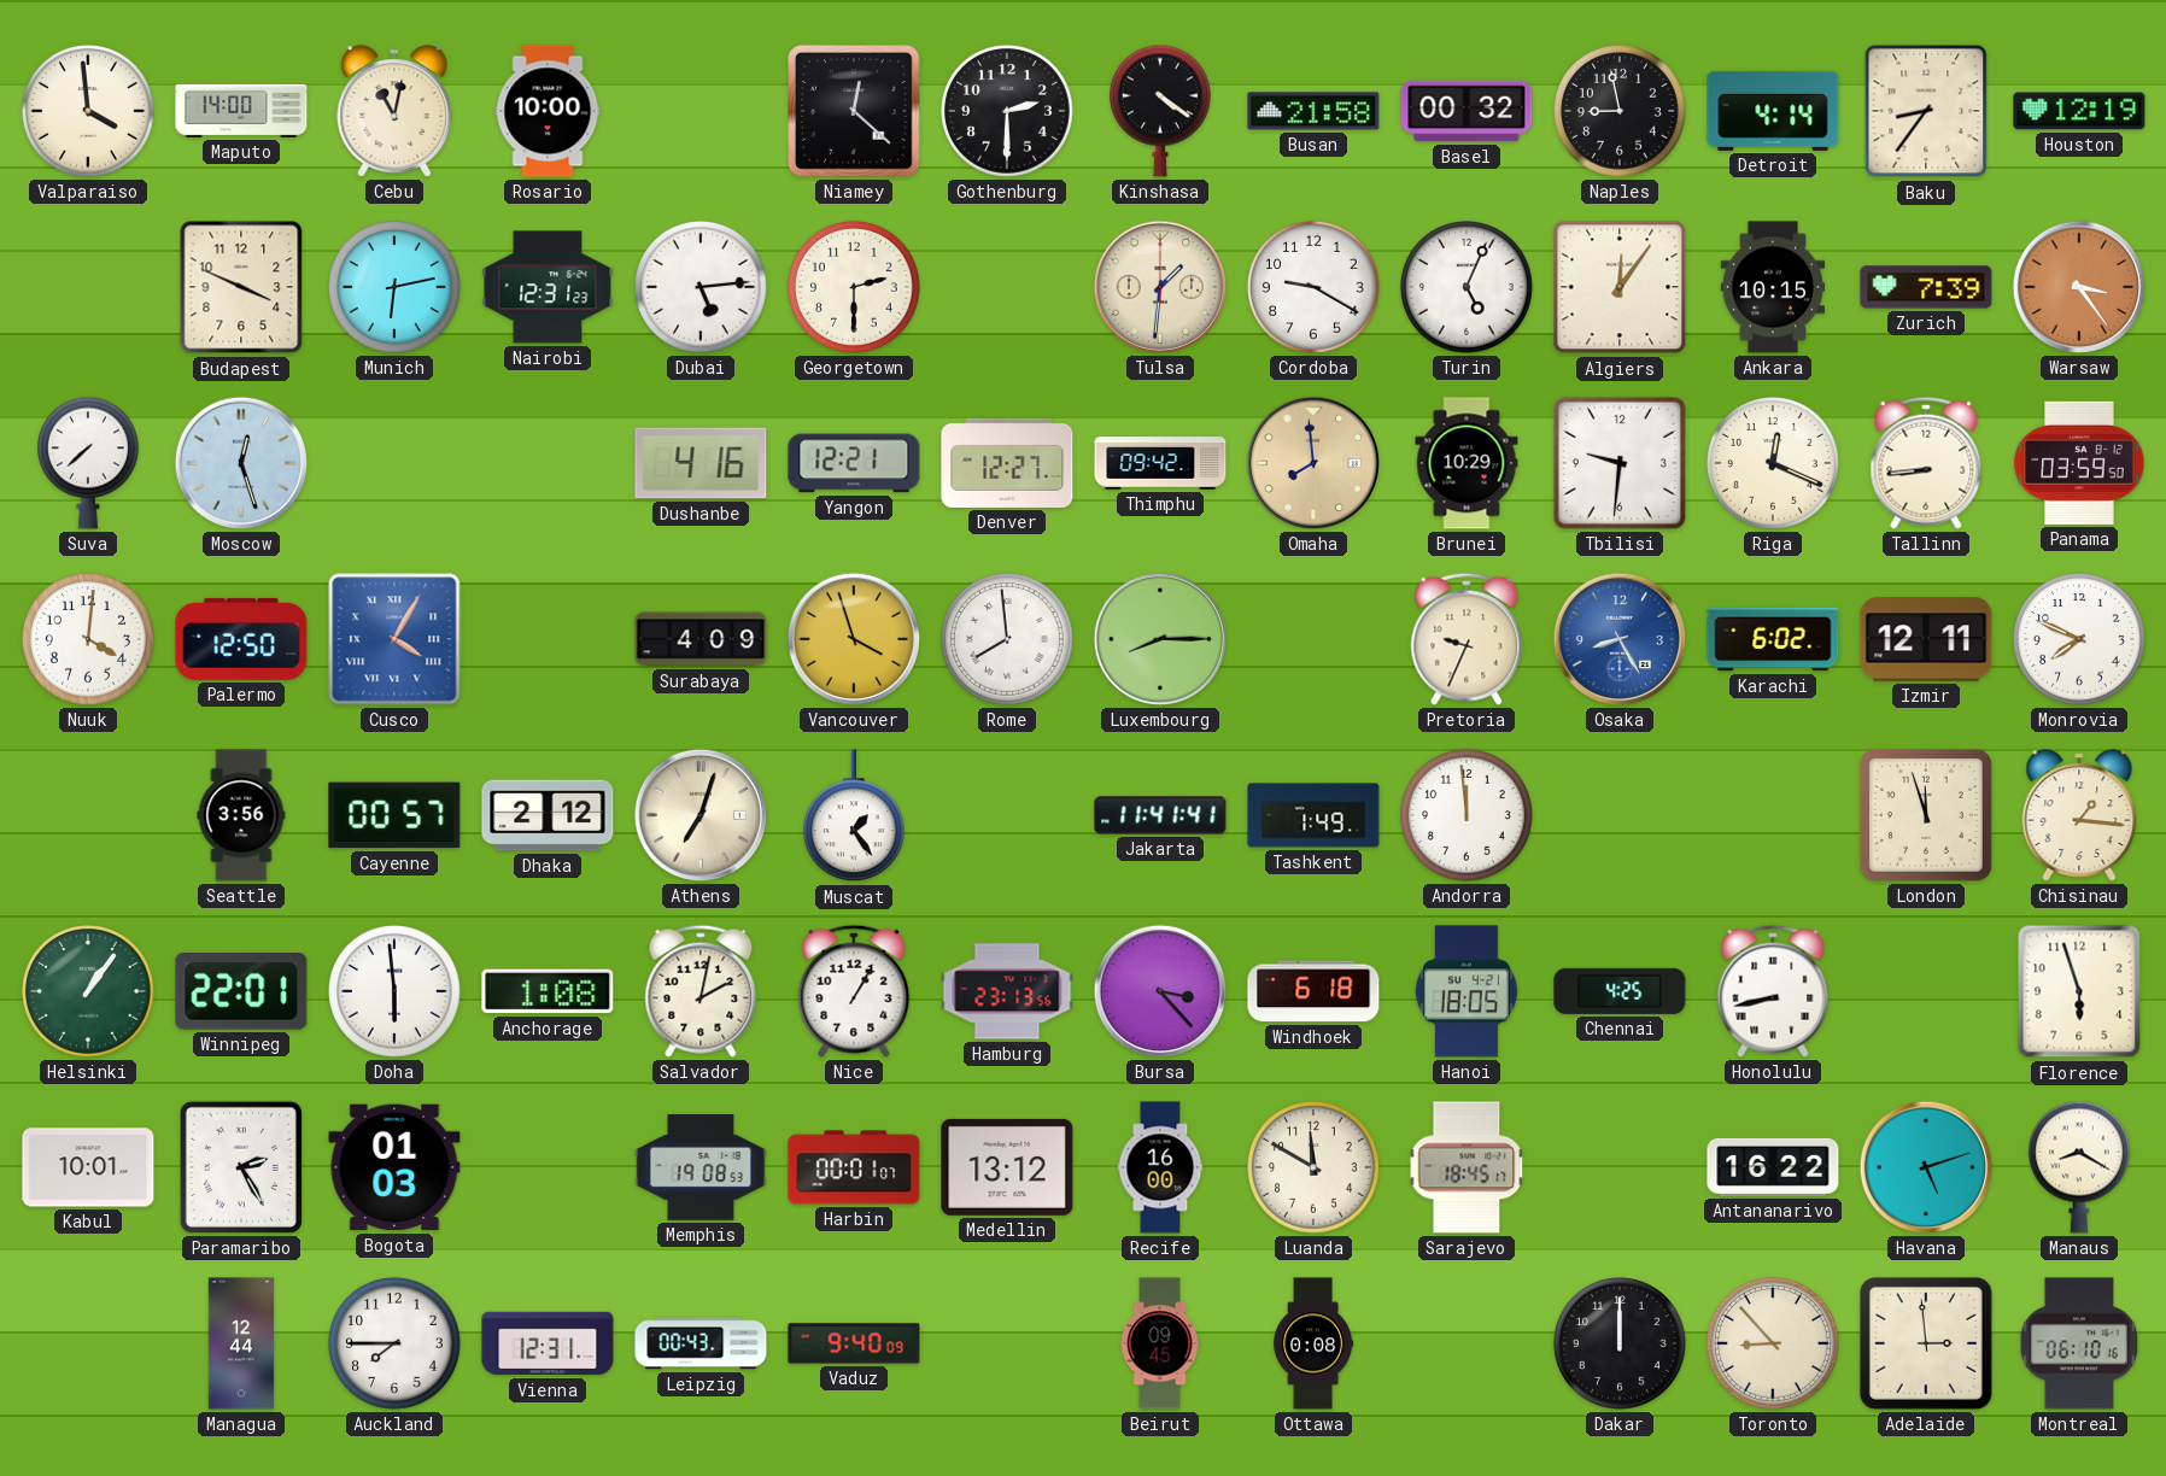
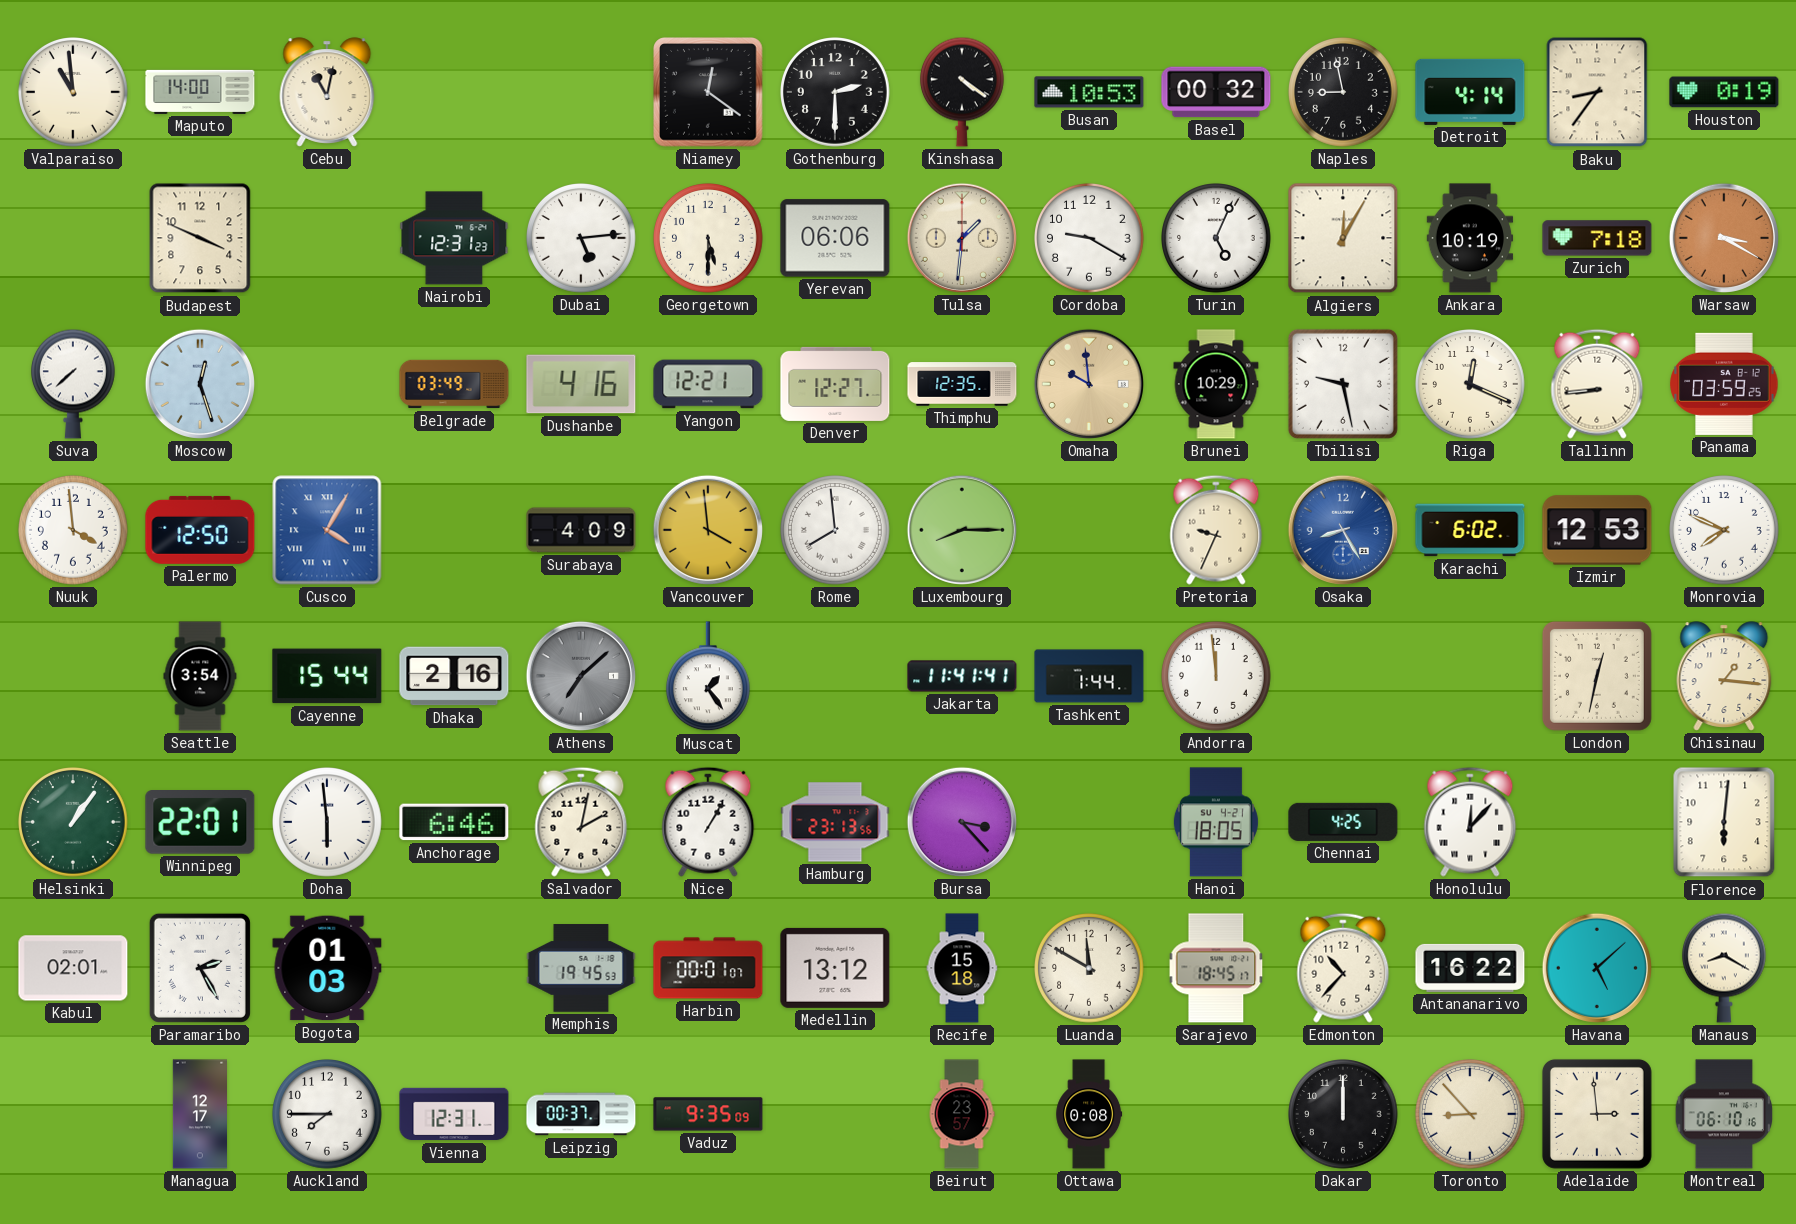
Valparaiso: 3:59 -> 10:59
Rosario: 10:00 -> none
Niamey: 12:22 -> 12:21
Busan: 21:58 -> 10:53
Houston: 12:19 -> 0:19
Munich: 6:13 -> none
Georgetown: 2:30 -> 5:30
Yerevan: none -> 06:06
Algiers: 12:06 -> 12:05
Ankara: 10:15 -> 10:19
Zurich: 7:39 -> 7:18
Warsaw: 3:24 -> 3:20
Belgrade: none -> 03:49
Thimphu: 09:42 -> 12:35
Omaha: 7:59 -> 9:59
Tbilisi: 9:31 -> 9:28
Panama: 03:59:50 -> 03:59:25
Nuuk: 4:01 -> 3:59
Vancouver: 3:57 -> 3:59
Izmir: 12:11 -> 12:53
Seattle: 3:56 -> 3:54
Cayenne: 00:57 -> 15:44
Dhaka: 2:12 -> 2:16
Athens: 7:03 -> 7:08
Athens dial: cream -> grey
Tashkent: 1:49 -> 1:44
London: 11:57 -> 12:32
Anchorage: 1:08 -> 6:46
Windhoek: 6:18 -> none
Honolulu: 8:43 -> 12:07
Florence: 5:57 -> 6:01
Kabul: 10:01 -> 02:01
Memphis: 19:08 -> 19:45
Recife: 16:00 -> 15:18
Edmonton: none -> 10:37
Havana: 5:12 -> 5:08
Managua: 12:44 -> 12:17
Leipzig: 00:43 -> 00:37
Vaduz: 9:40 -> 9:35
Beirut: 09:45 -> 23:57
